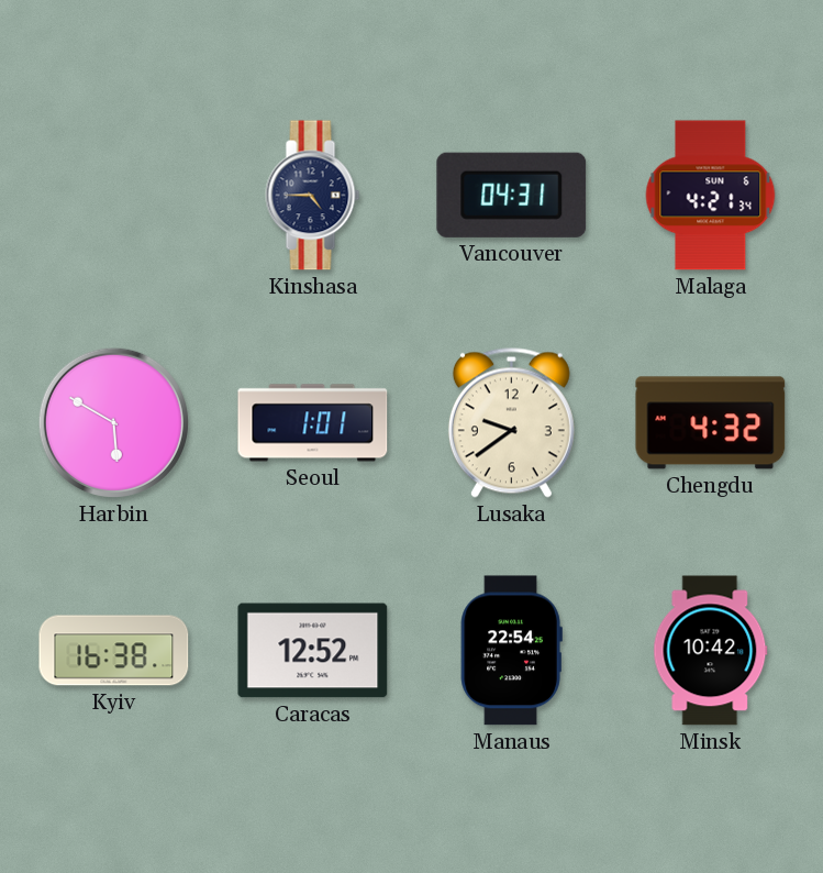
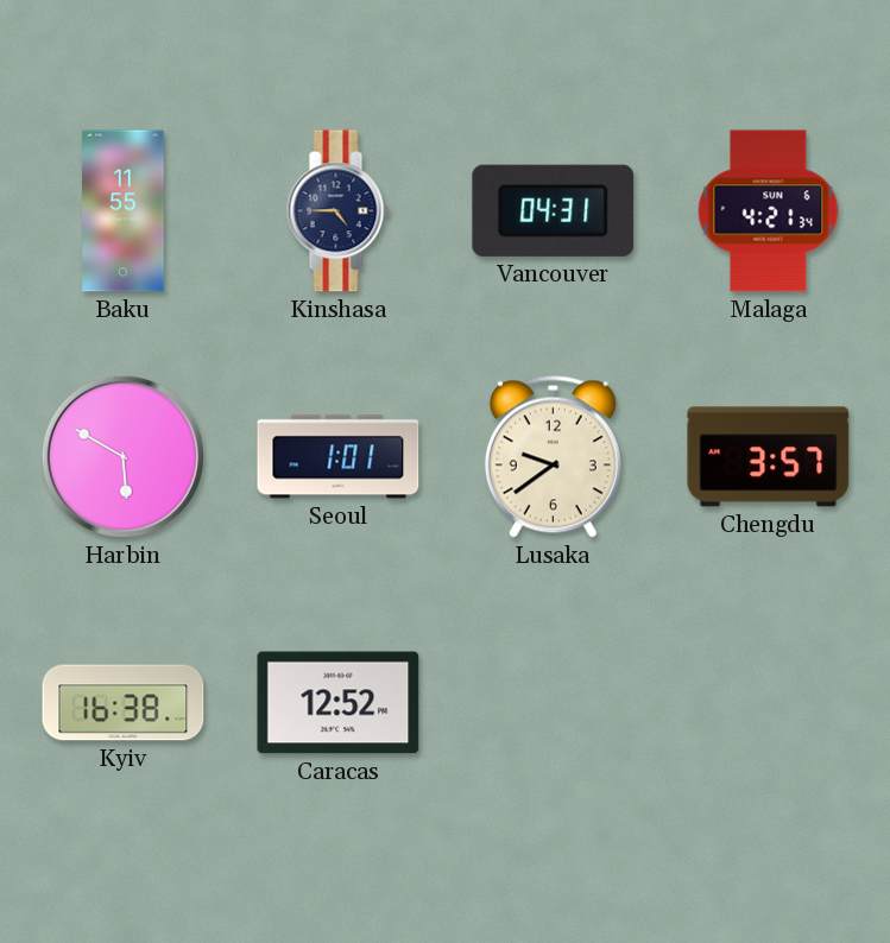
Baku: none -> 11:55
Chengdu: 4:32 -> 3:57
Manaus: 22:54 -> none
Minsk: 10:42 -> none
